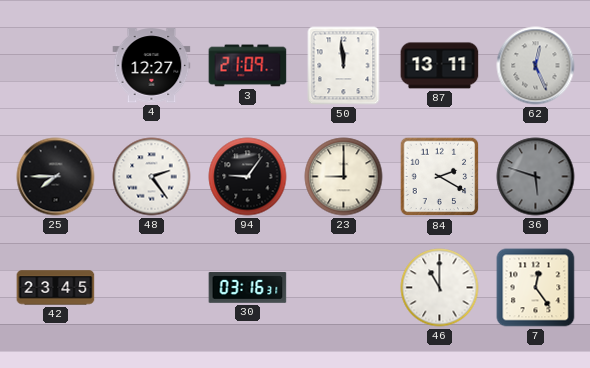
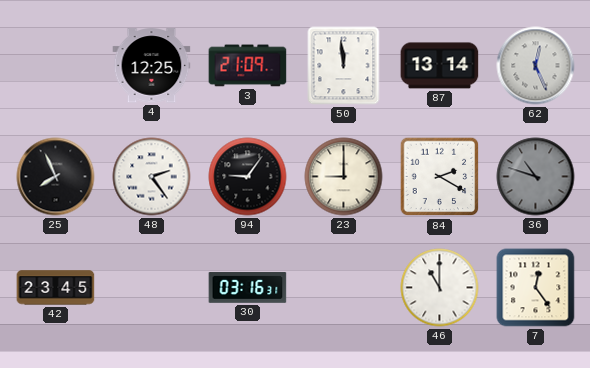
4: 12:27 -> 12:25
87: 13:11 -> 13:14
25: 7:45 -> 7:56
36: 5:48 -> 10:48
